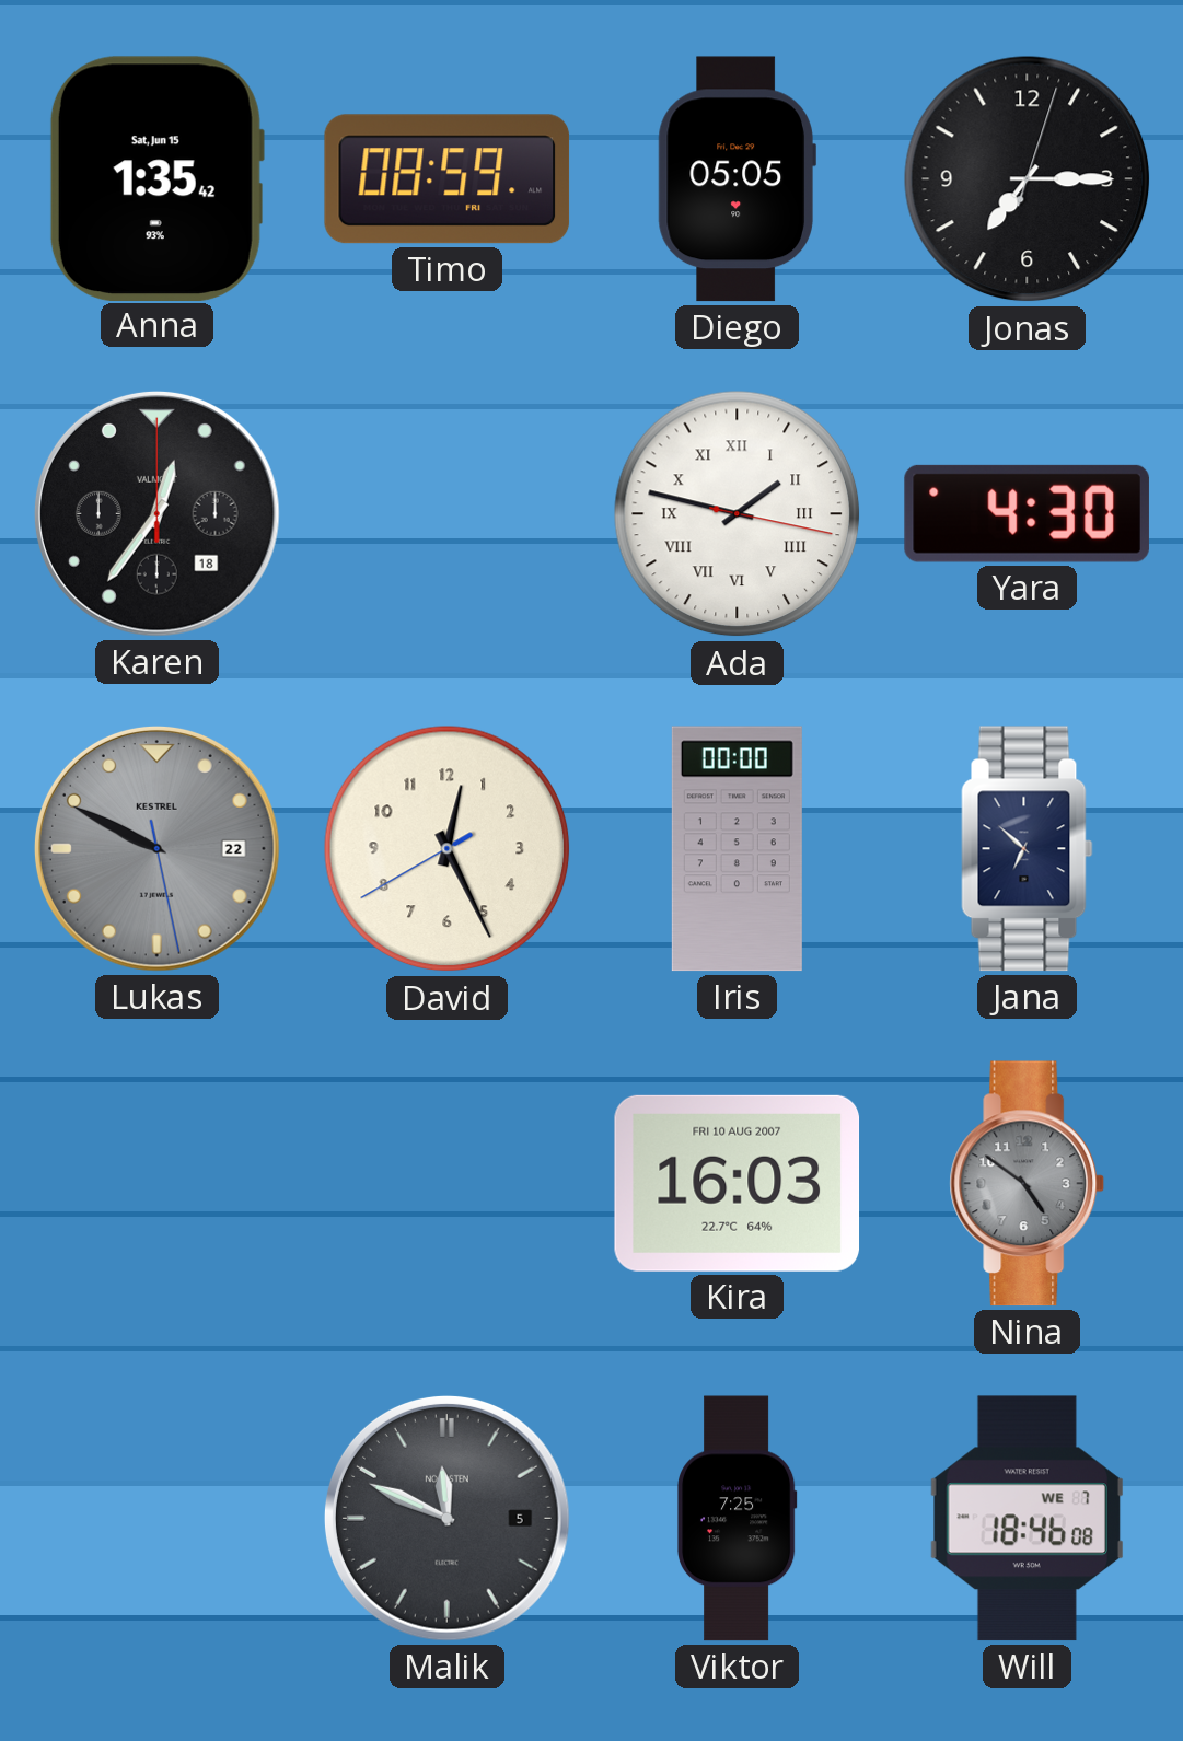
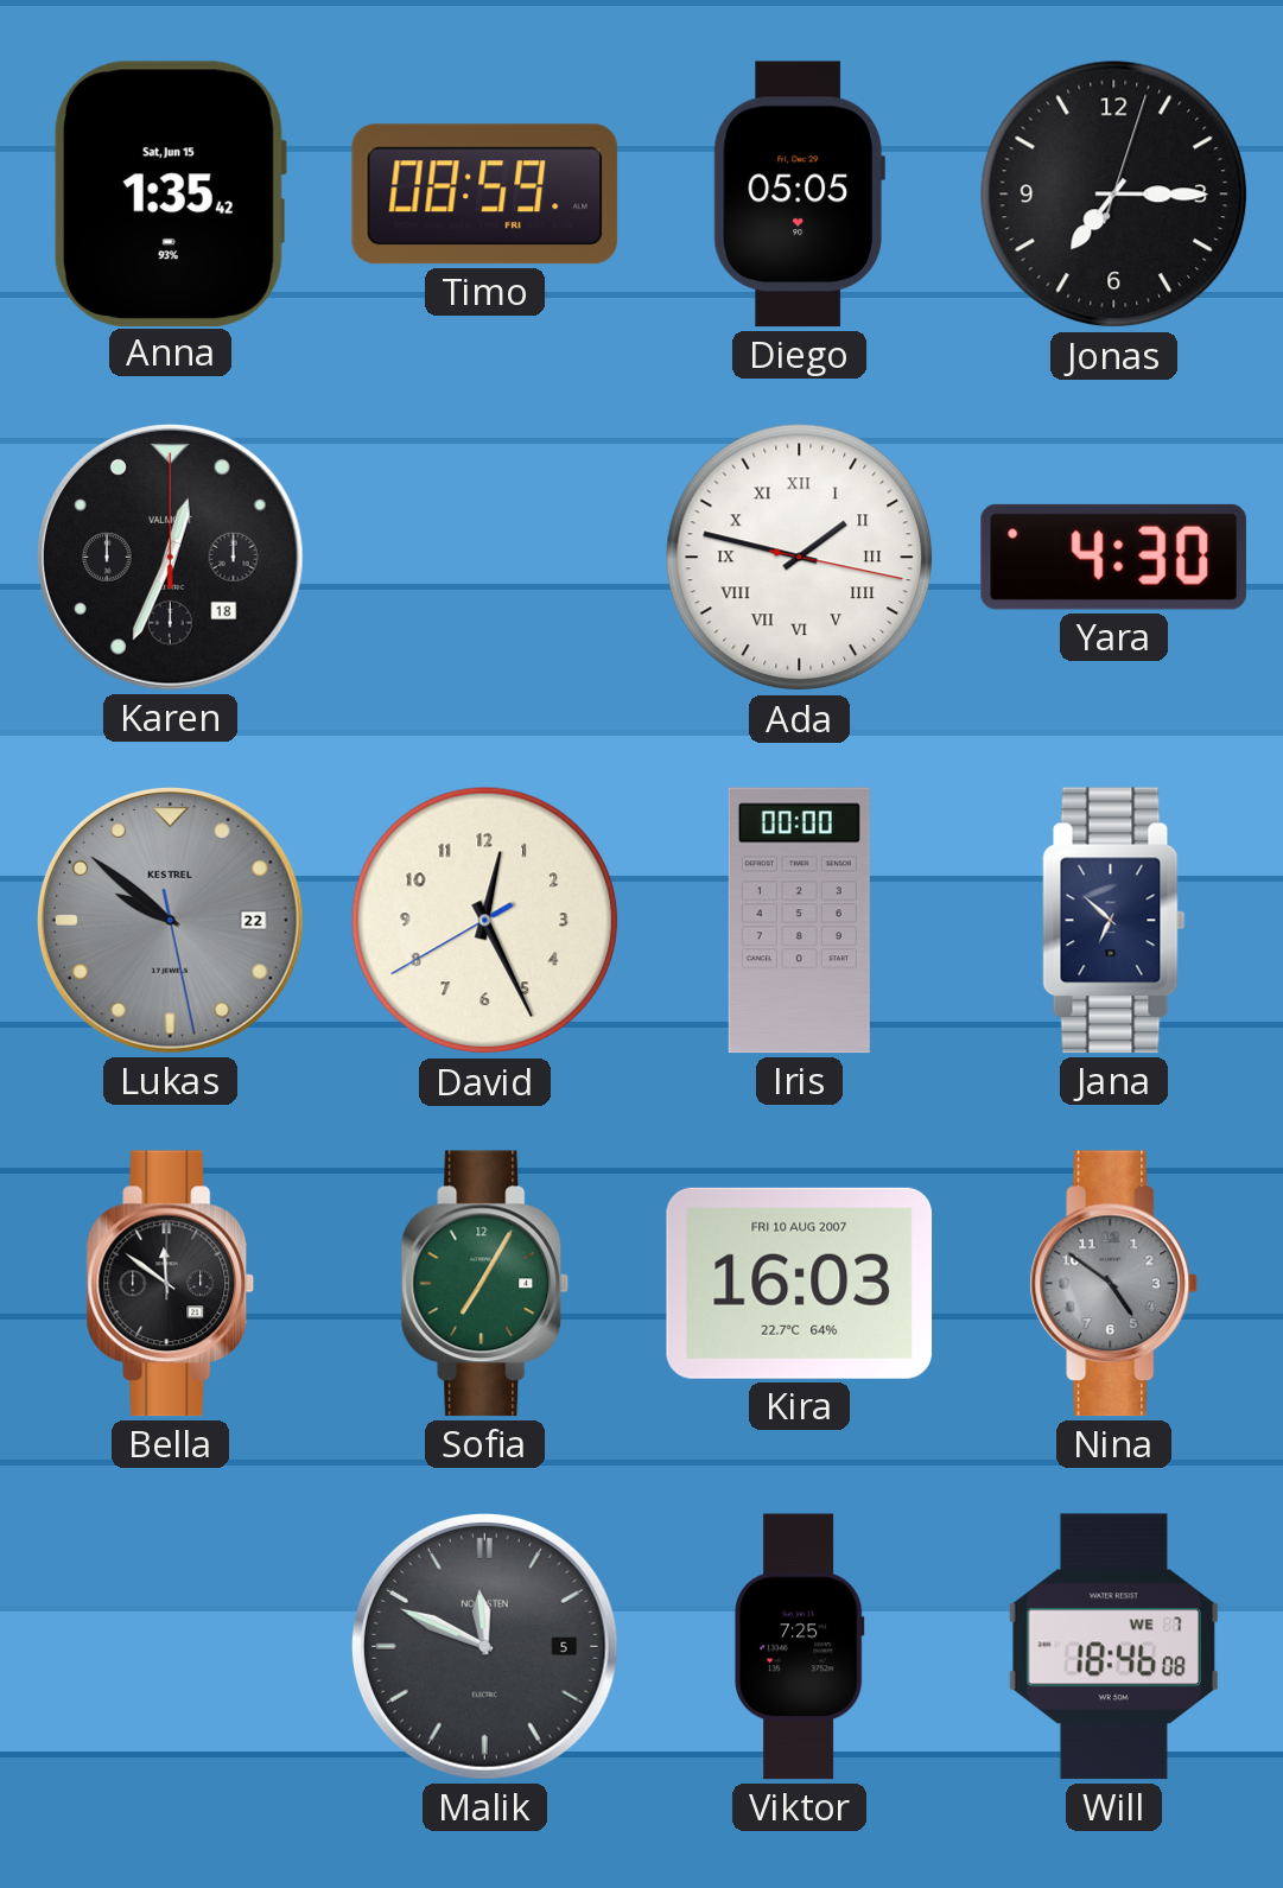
Karen: 12:36 -> 12:34
Lukas: 9:49 -> 9:51
Bella: none -> 11:51
Sofia: none -> 7:05
